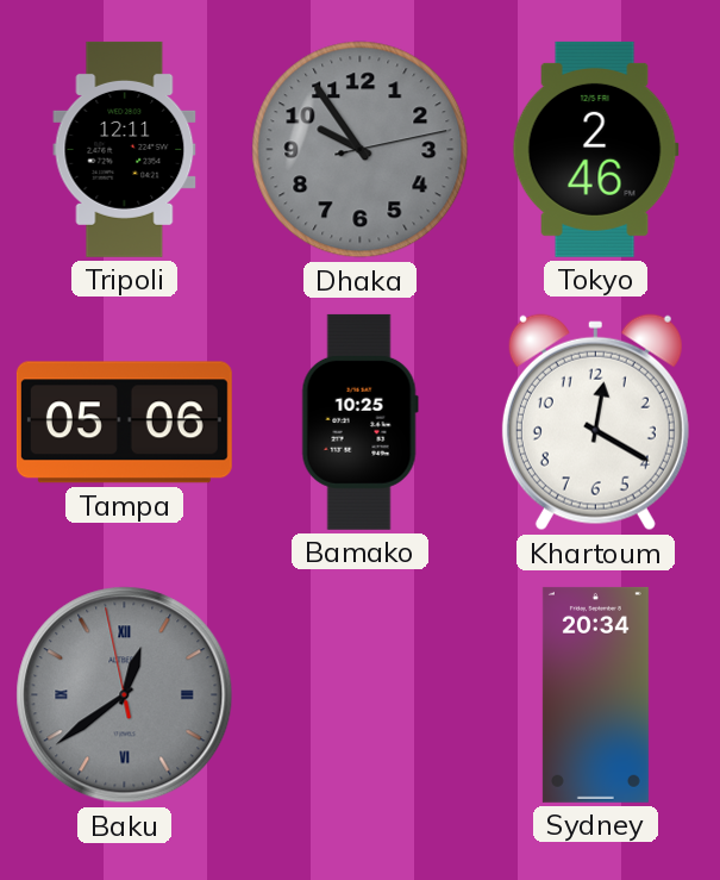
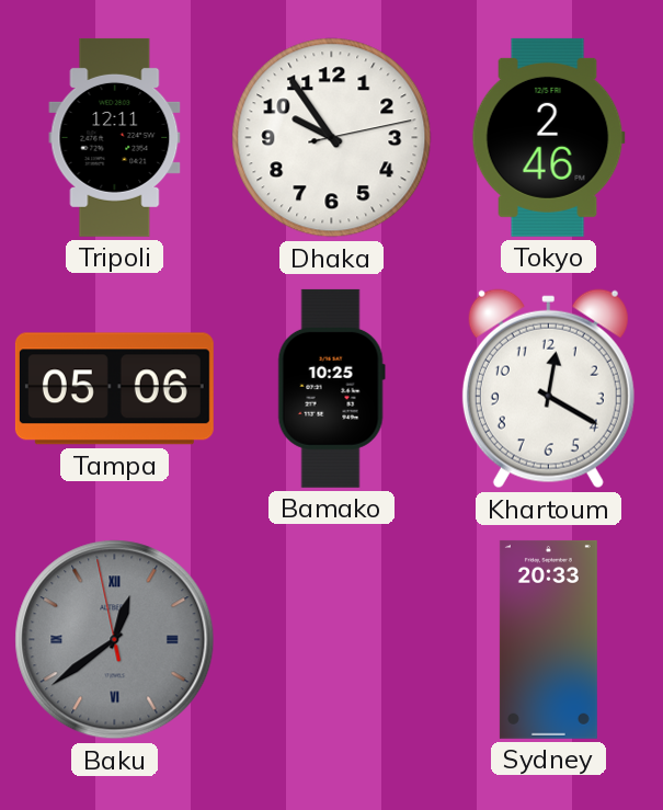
Dhaka dial: grey -> white
Sydney: 20:34 -> 20:33
